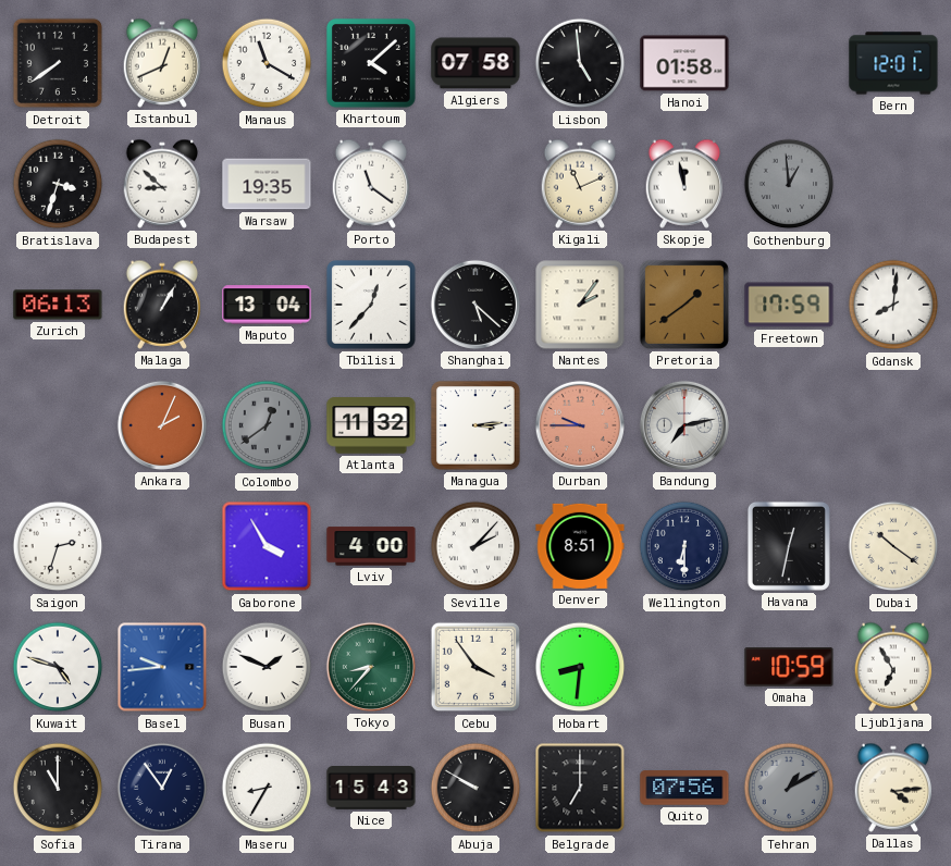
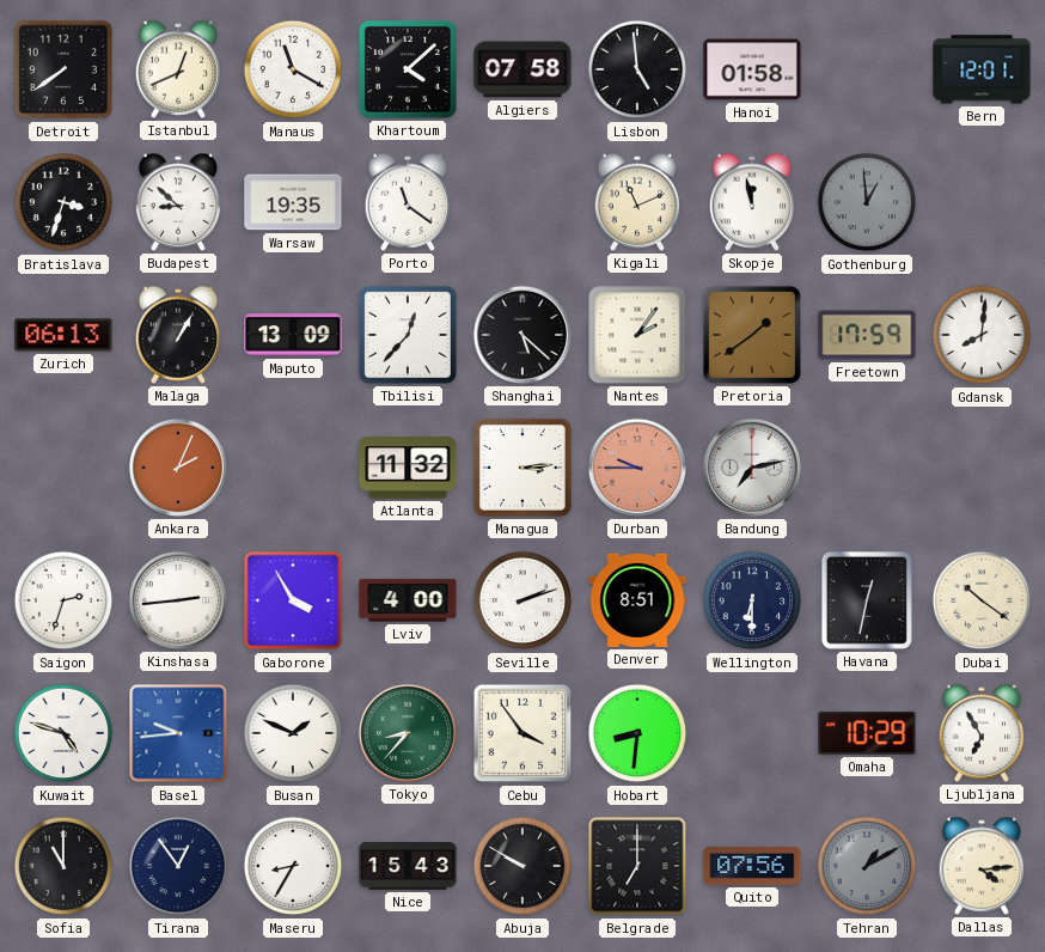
Maputo: 13:04 -> 13:09
Colombo: 12:39 -> none
Kinshasa: none -> 2:44
Seville: 2:07 -> 2:12
Omaha: 10:59 -> 10:29
